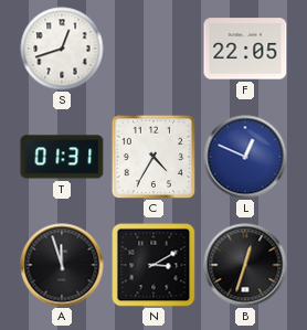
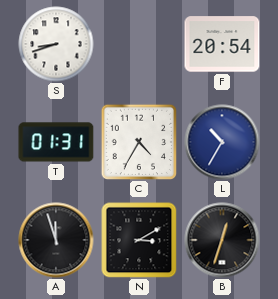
S: 12:42 -> 8:42
F: 22:05 -> 20:54
L: 12:49 -> 10:35
